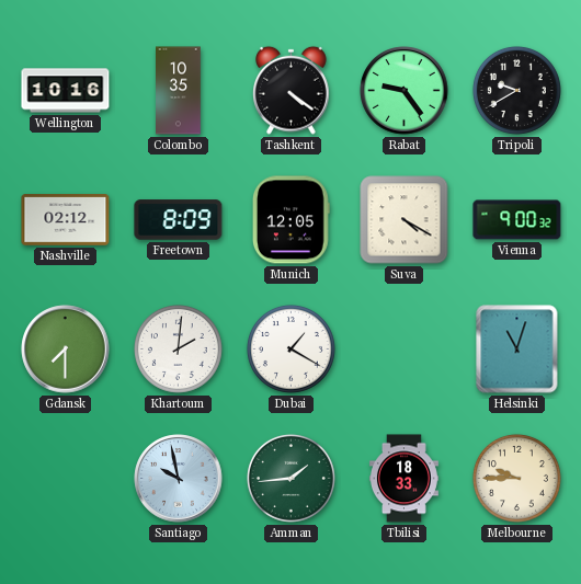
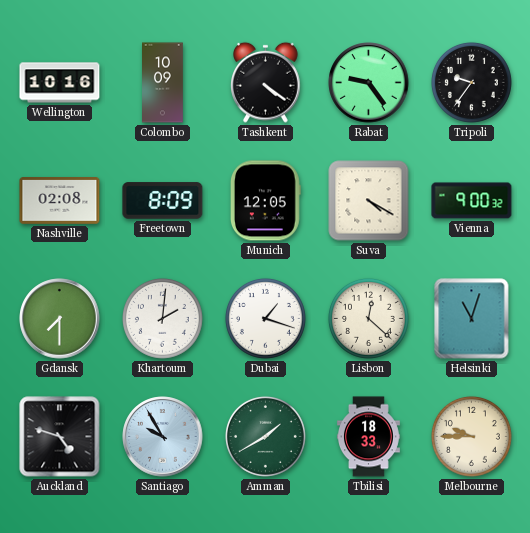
Colombo: 10:35 -> 10:09
Tripoli: 9:40 -> 9:36
Nashville: 02:12 -> 02:08
Dubai: 1:20 -> 1:18
Lisbon: none -> 12:22
Auckland: none -> 4:48
Santiago: 9:58 -> 9:55
Amman: 1:44 -> 1:40
